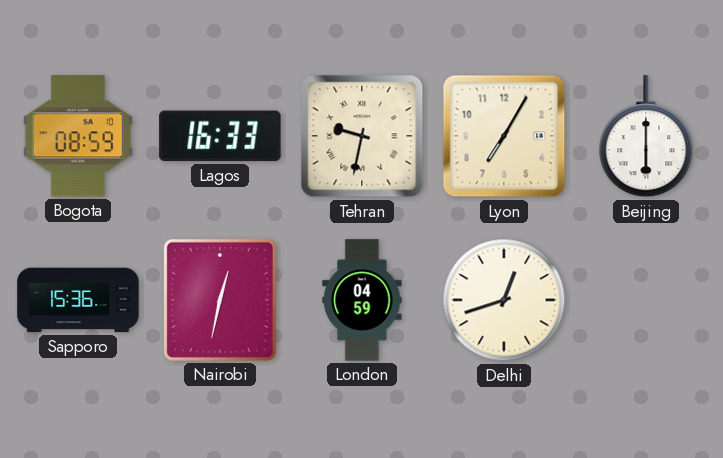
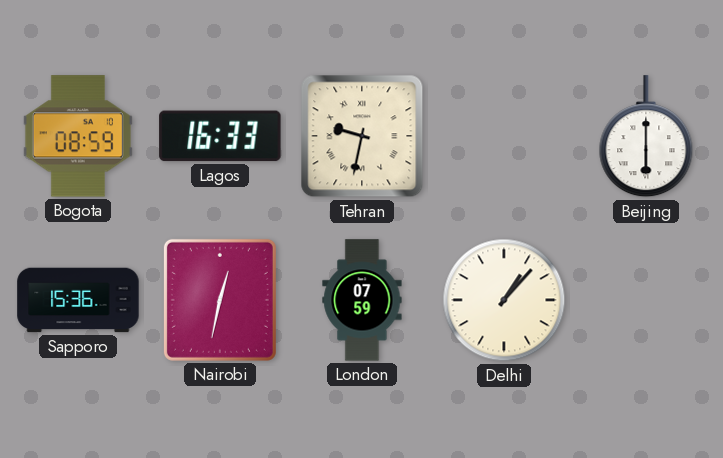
Lyon: 7:05 -> none
London: 04:59 -> 07:59
Delhi: 12:42 -> 1:07
